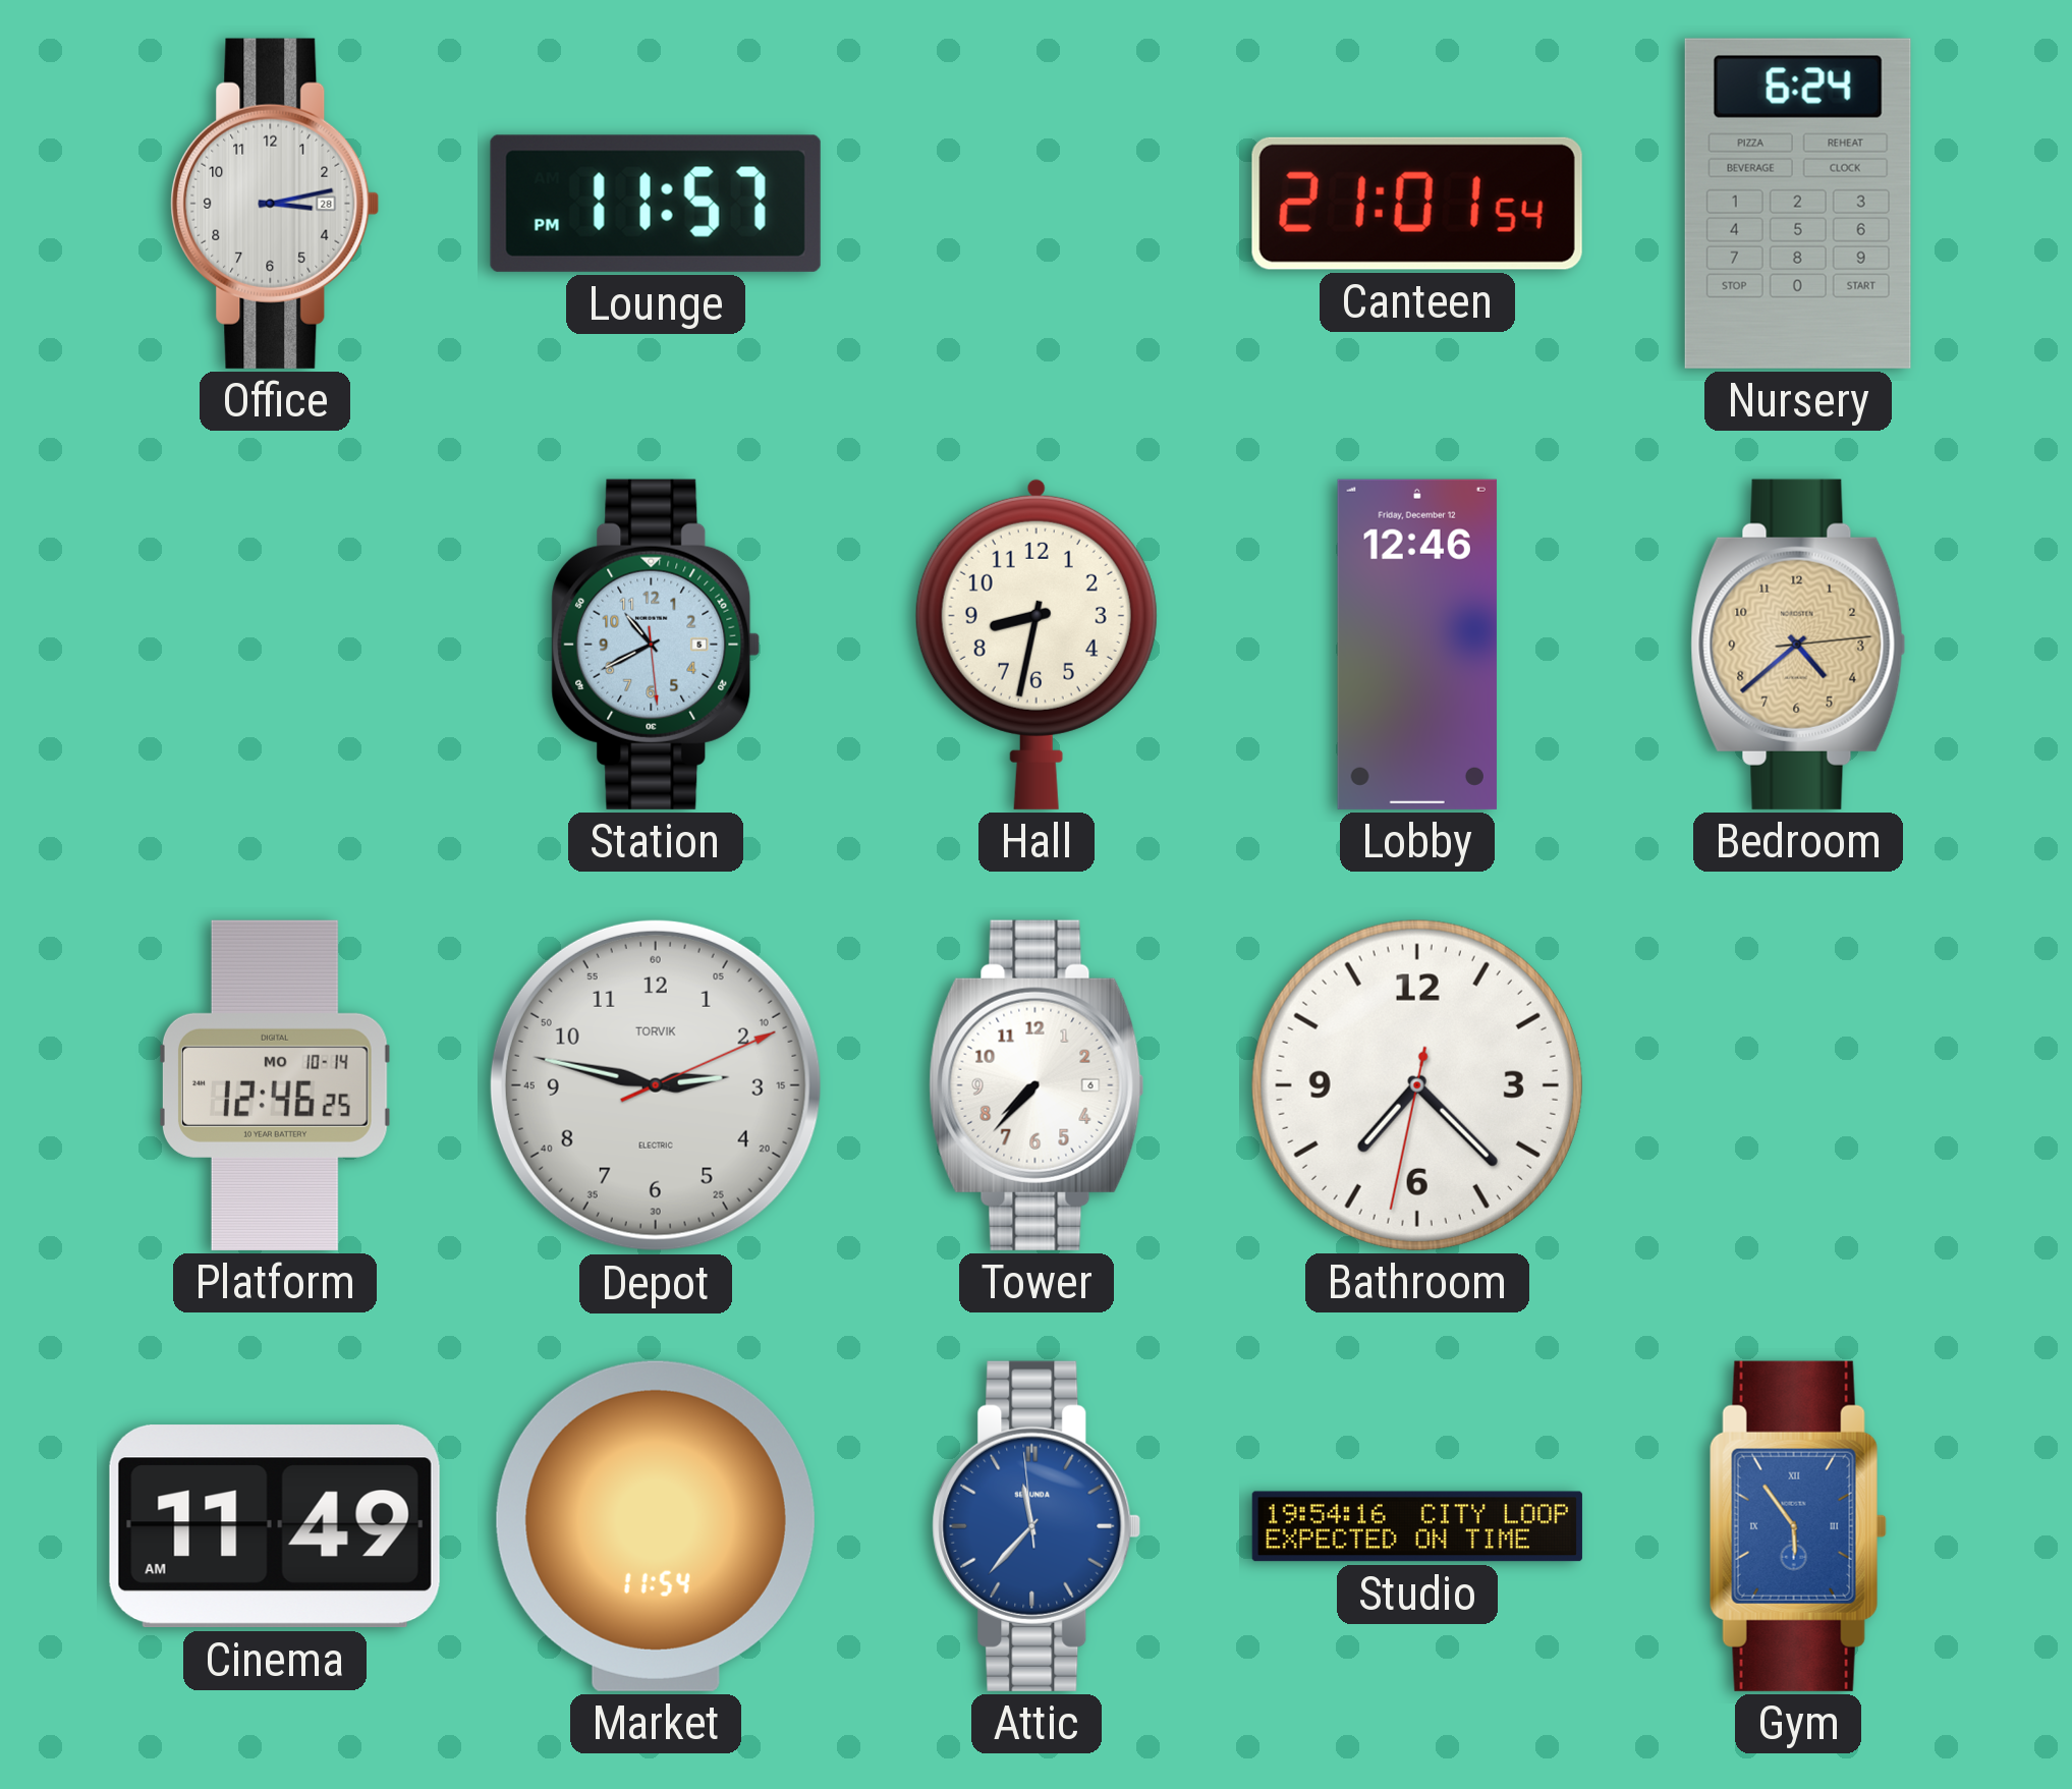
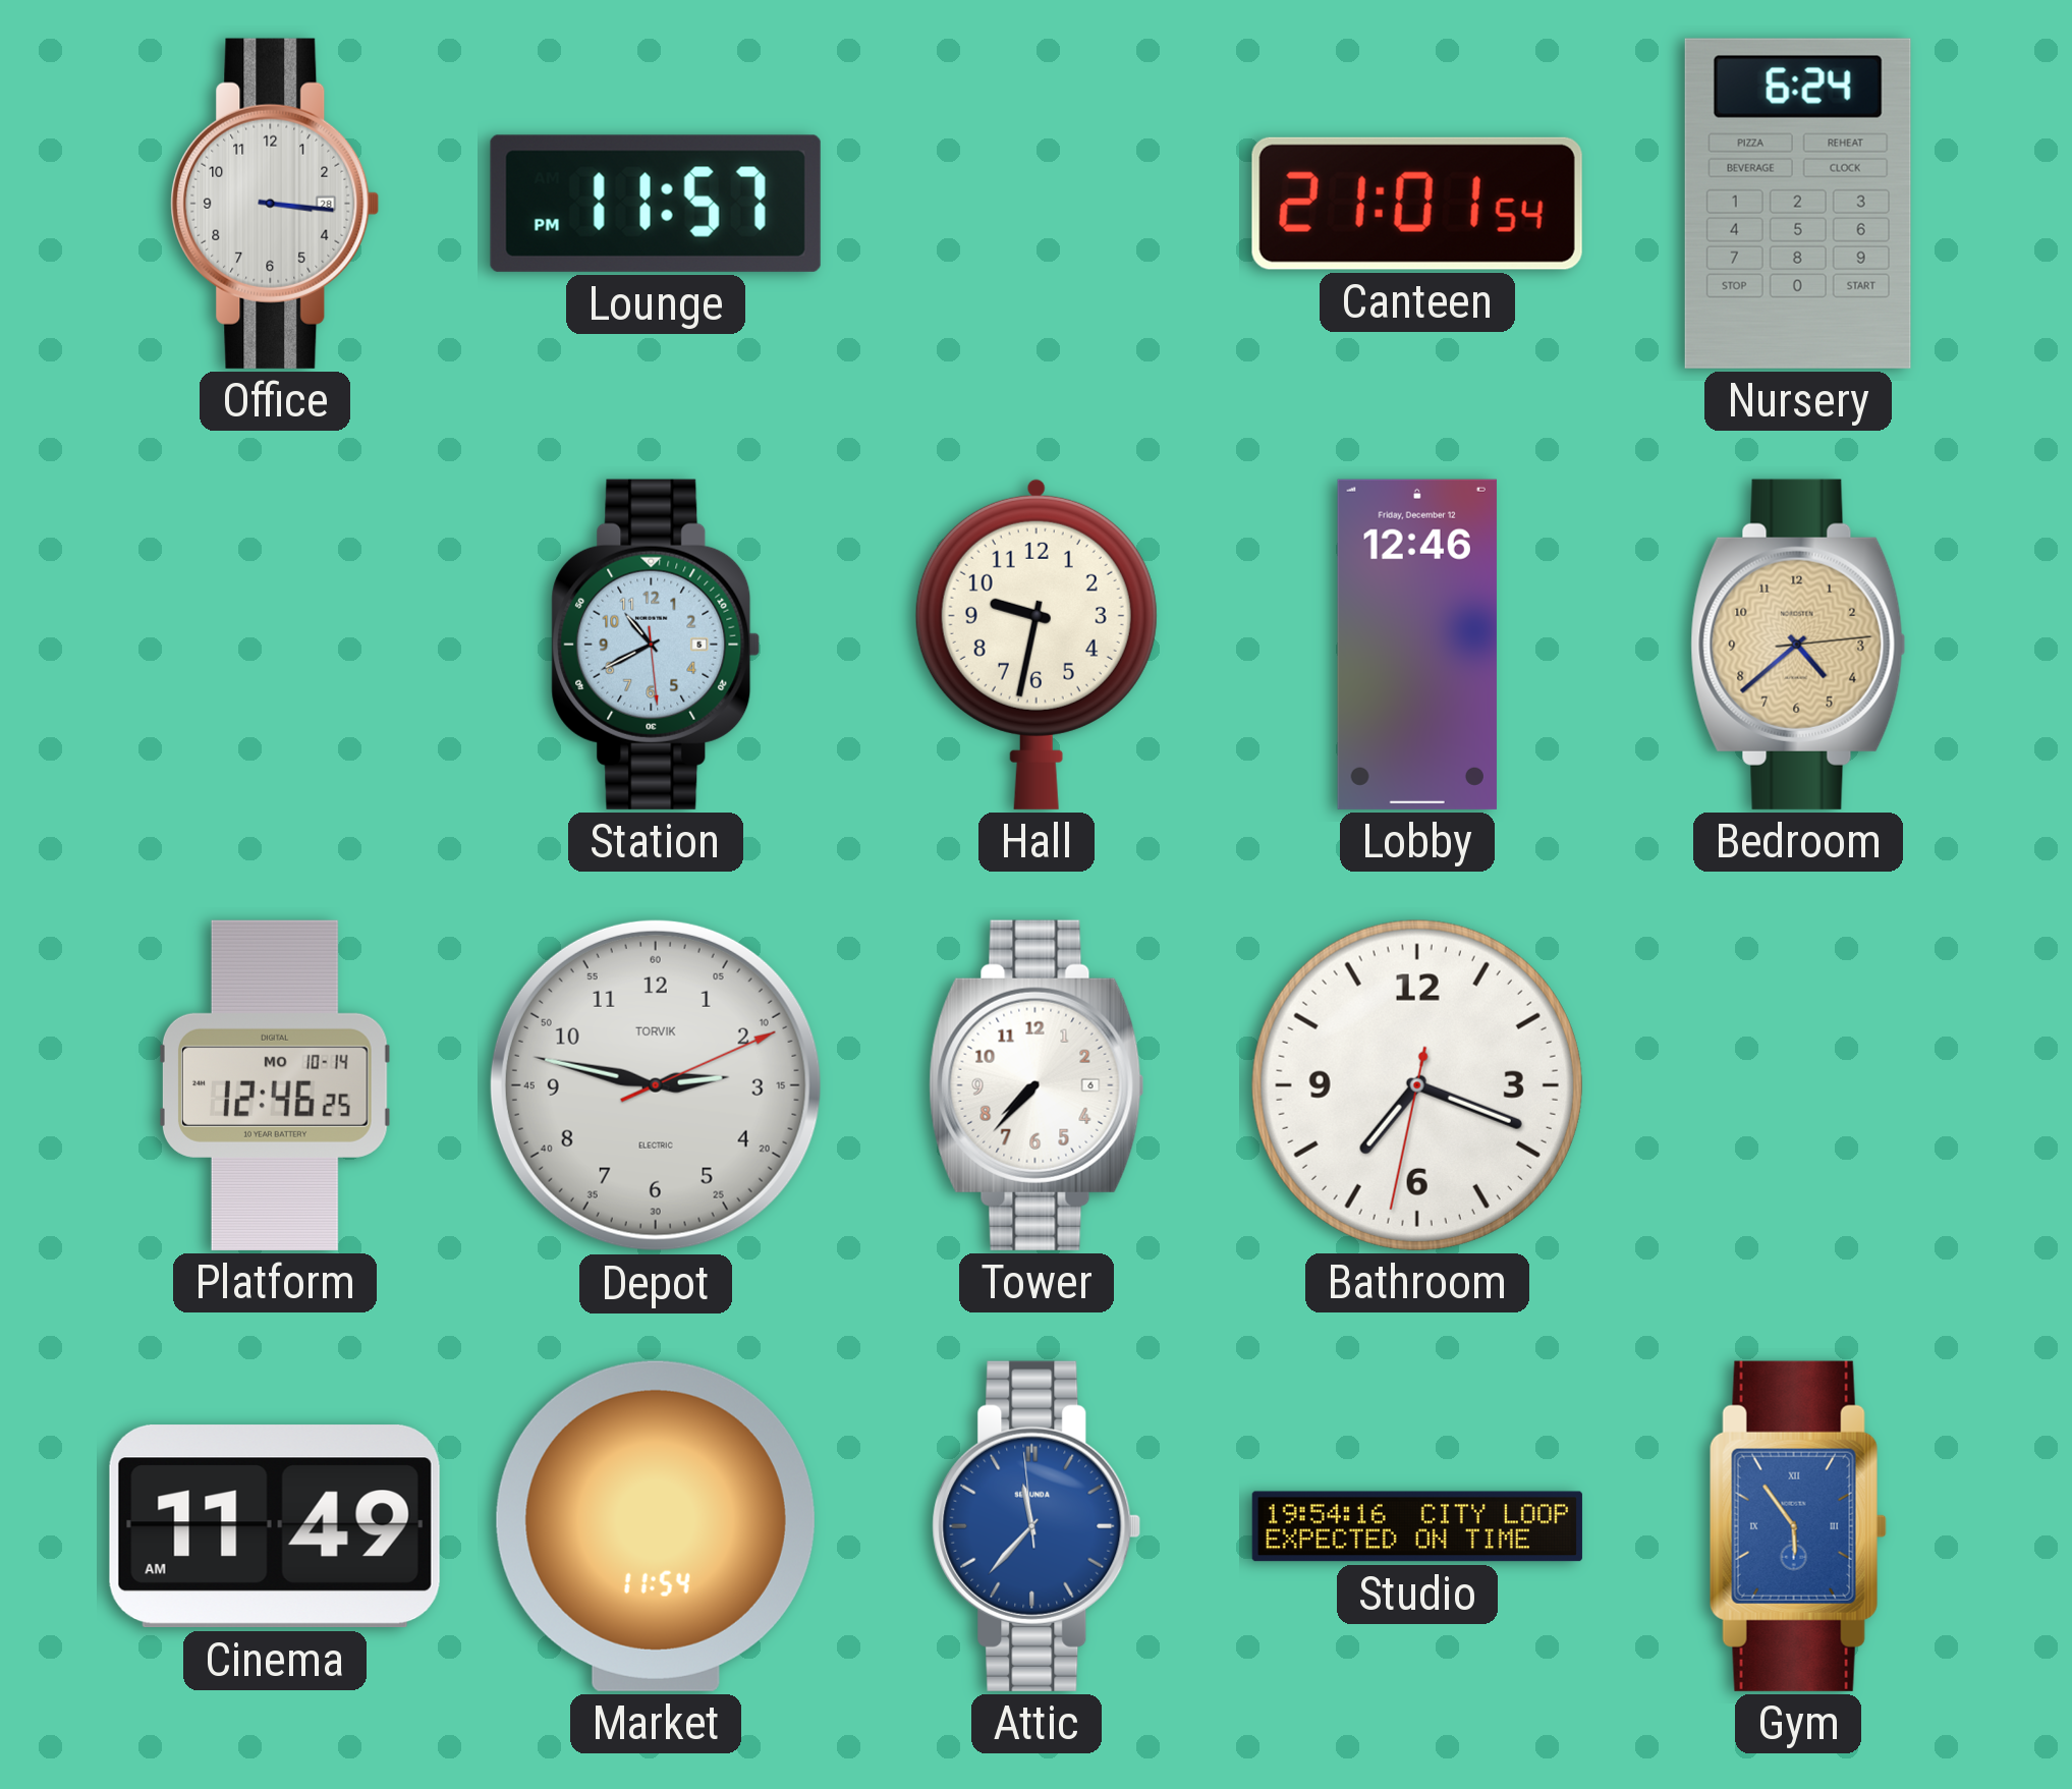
Office: 3:13 -> 3:16
Hall: 8:32 -> 9:32
Bathroom: 7:22 -> 7:18
